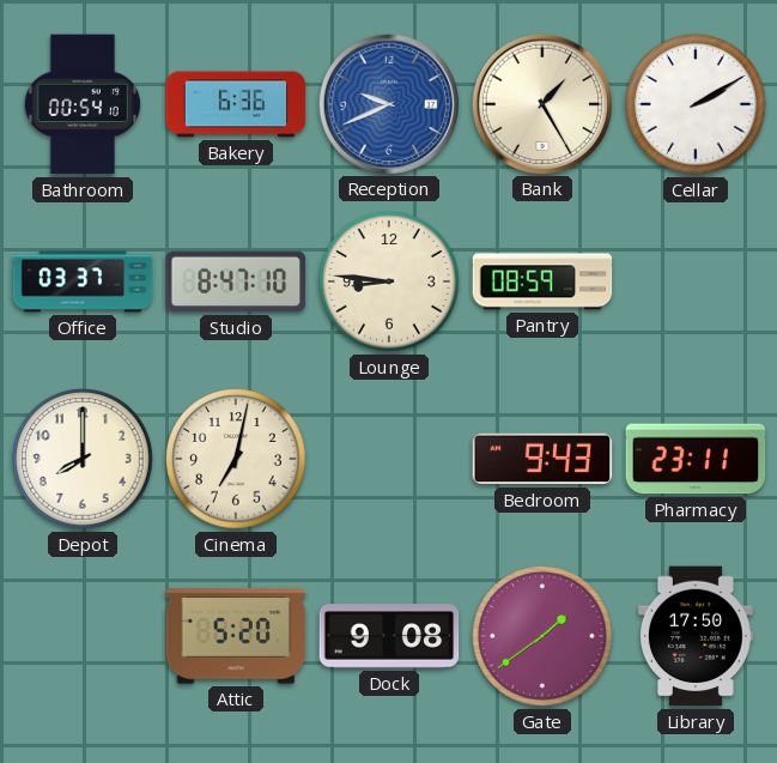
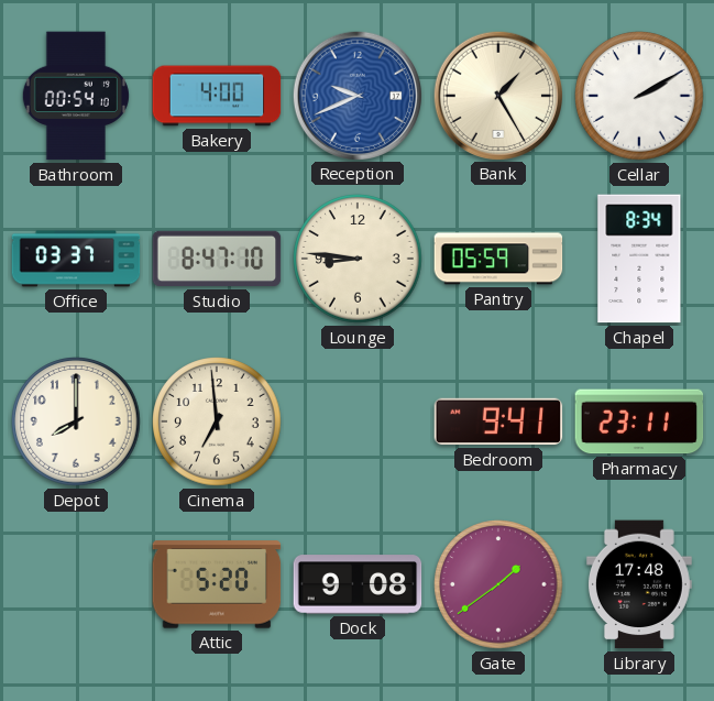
Bakery: 6:36 -> 4:00
Pantry: 08:59 -> 05:59
Chapel: none -> 8:34
Cinema: 7:02 -> 6:59
Bedroom: 9:43 -> 9:41
Library: 17:50 -> 17:48
